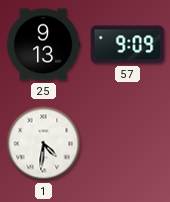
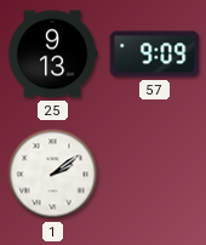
1: 4:31 -> 2:09
